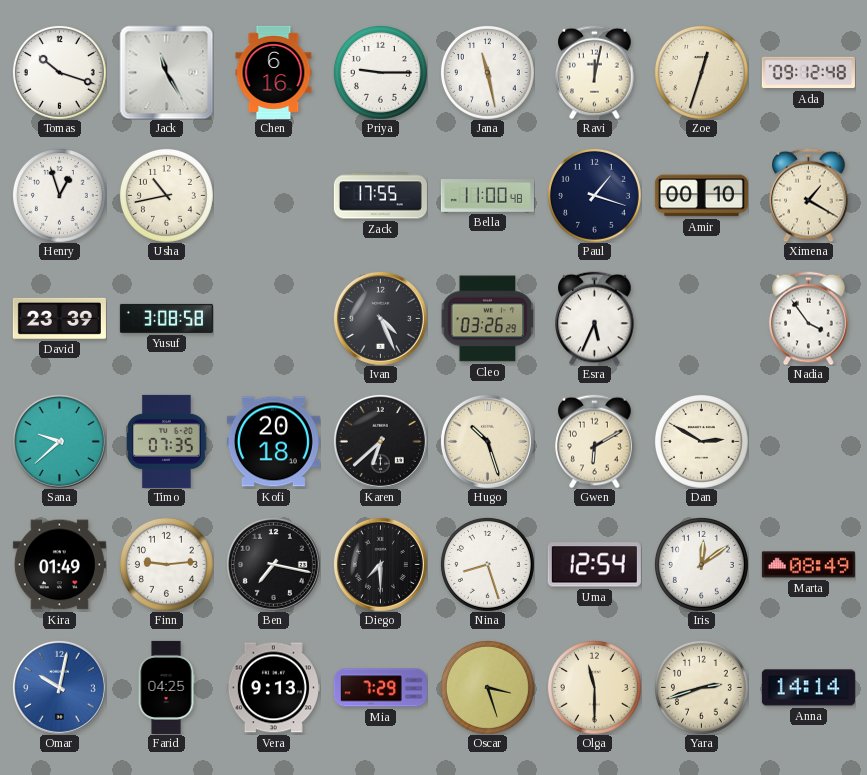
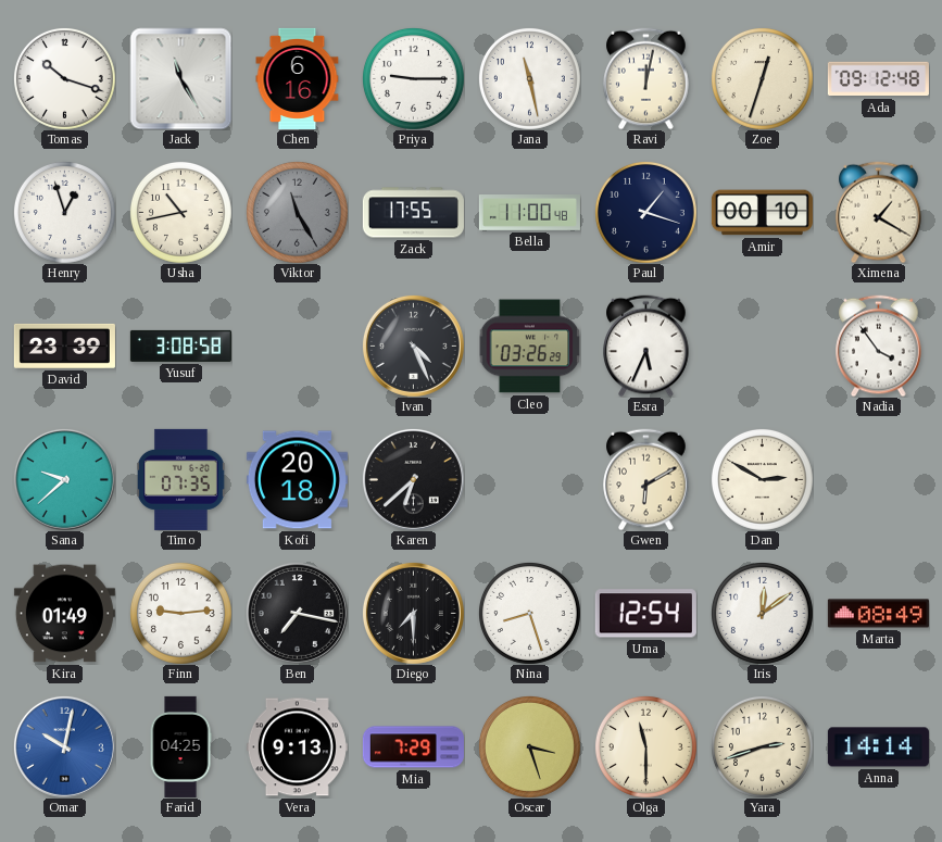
Viktor: none -> 11:25
Hugo: 10:27 -> none
